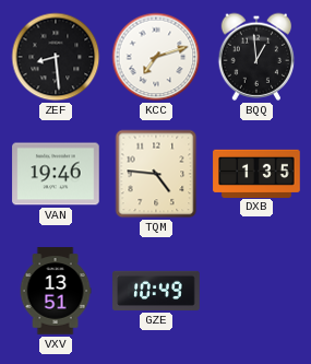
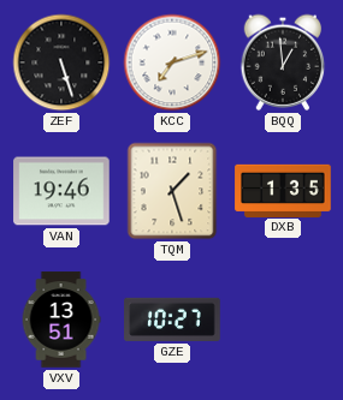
ZEF: 8:29 -> 5:27
TQM: 4:46 -> 1:27
GZE: 10:49 -> 10:27
